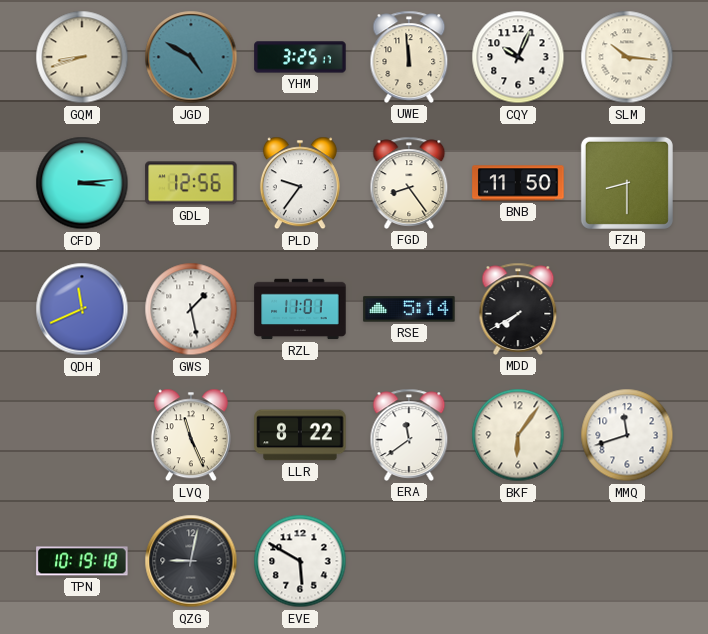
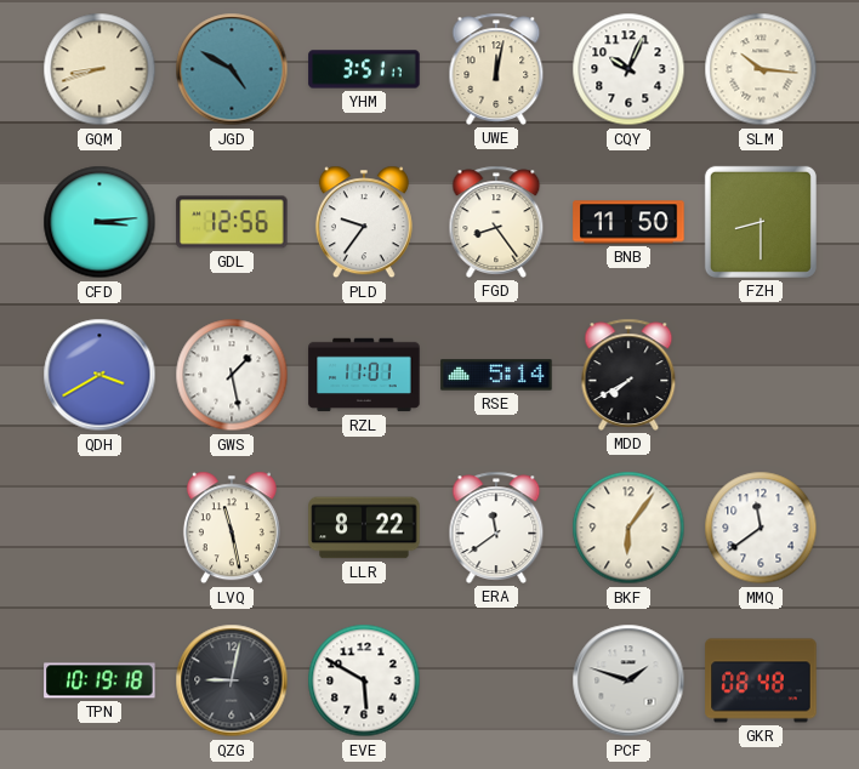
YHM: 3:25 -> 3:51
UWE: 11:59 -> 12:02
QDH: 11:41 -> 3:40
LVQ: 11:26 -> 11:28
MMQ: 11:42 -> 11:39
PCF: none -> 1:48
GKR: none -> 08:48
